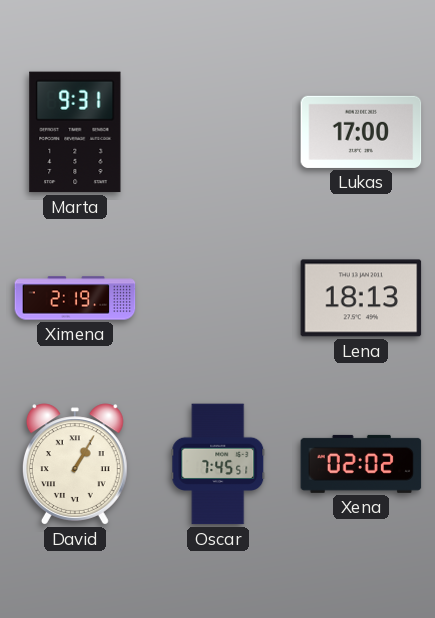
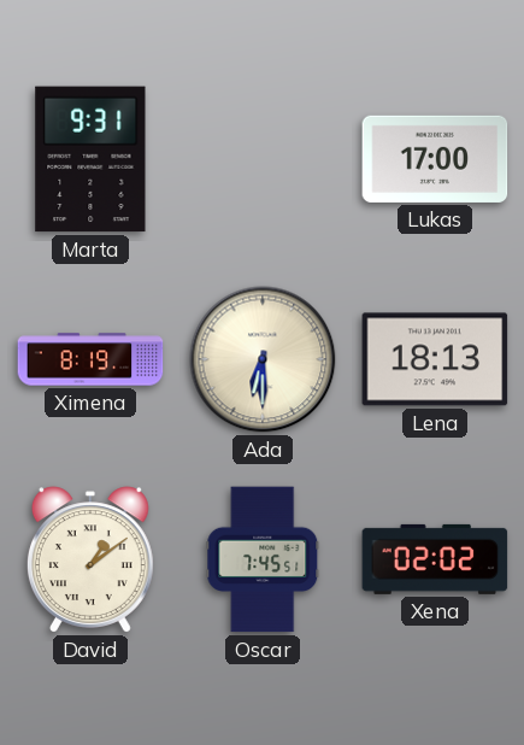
Ximena: 2:19 -> 8:19
Ada: none -> 6:30
David: 1:05 -> 1:09
